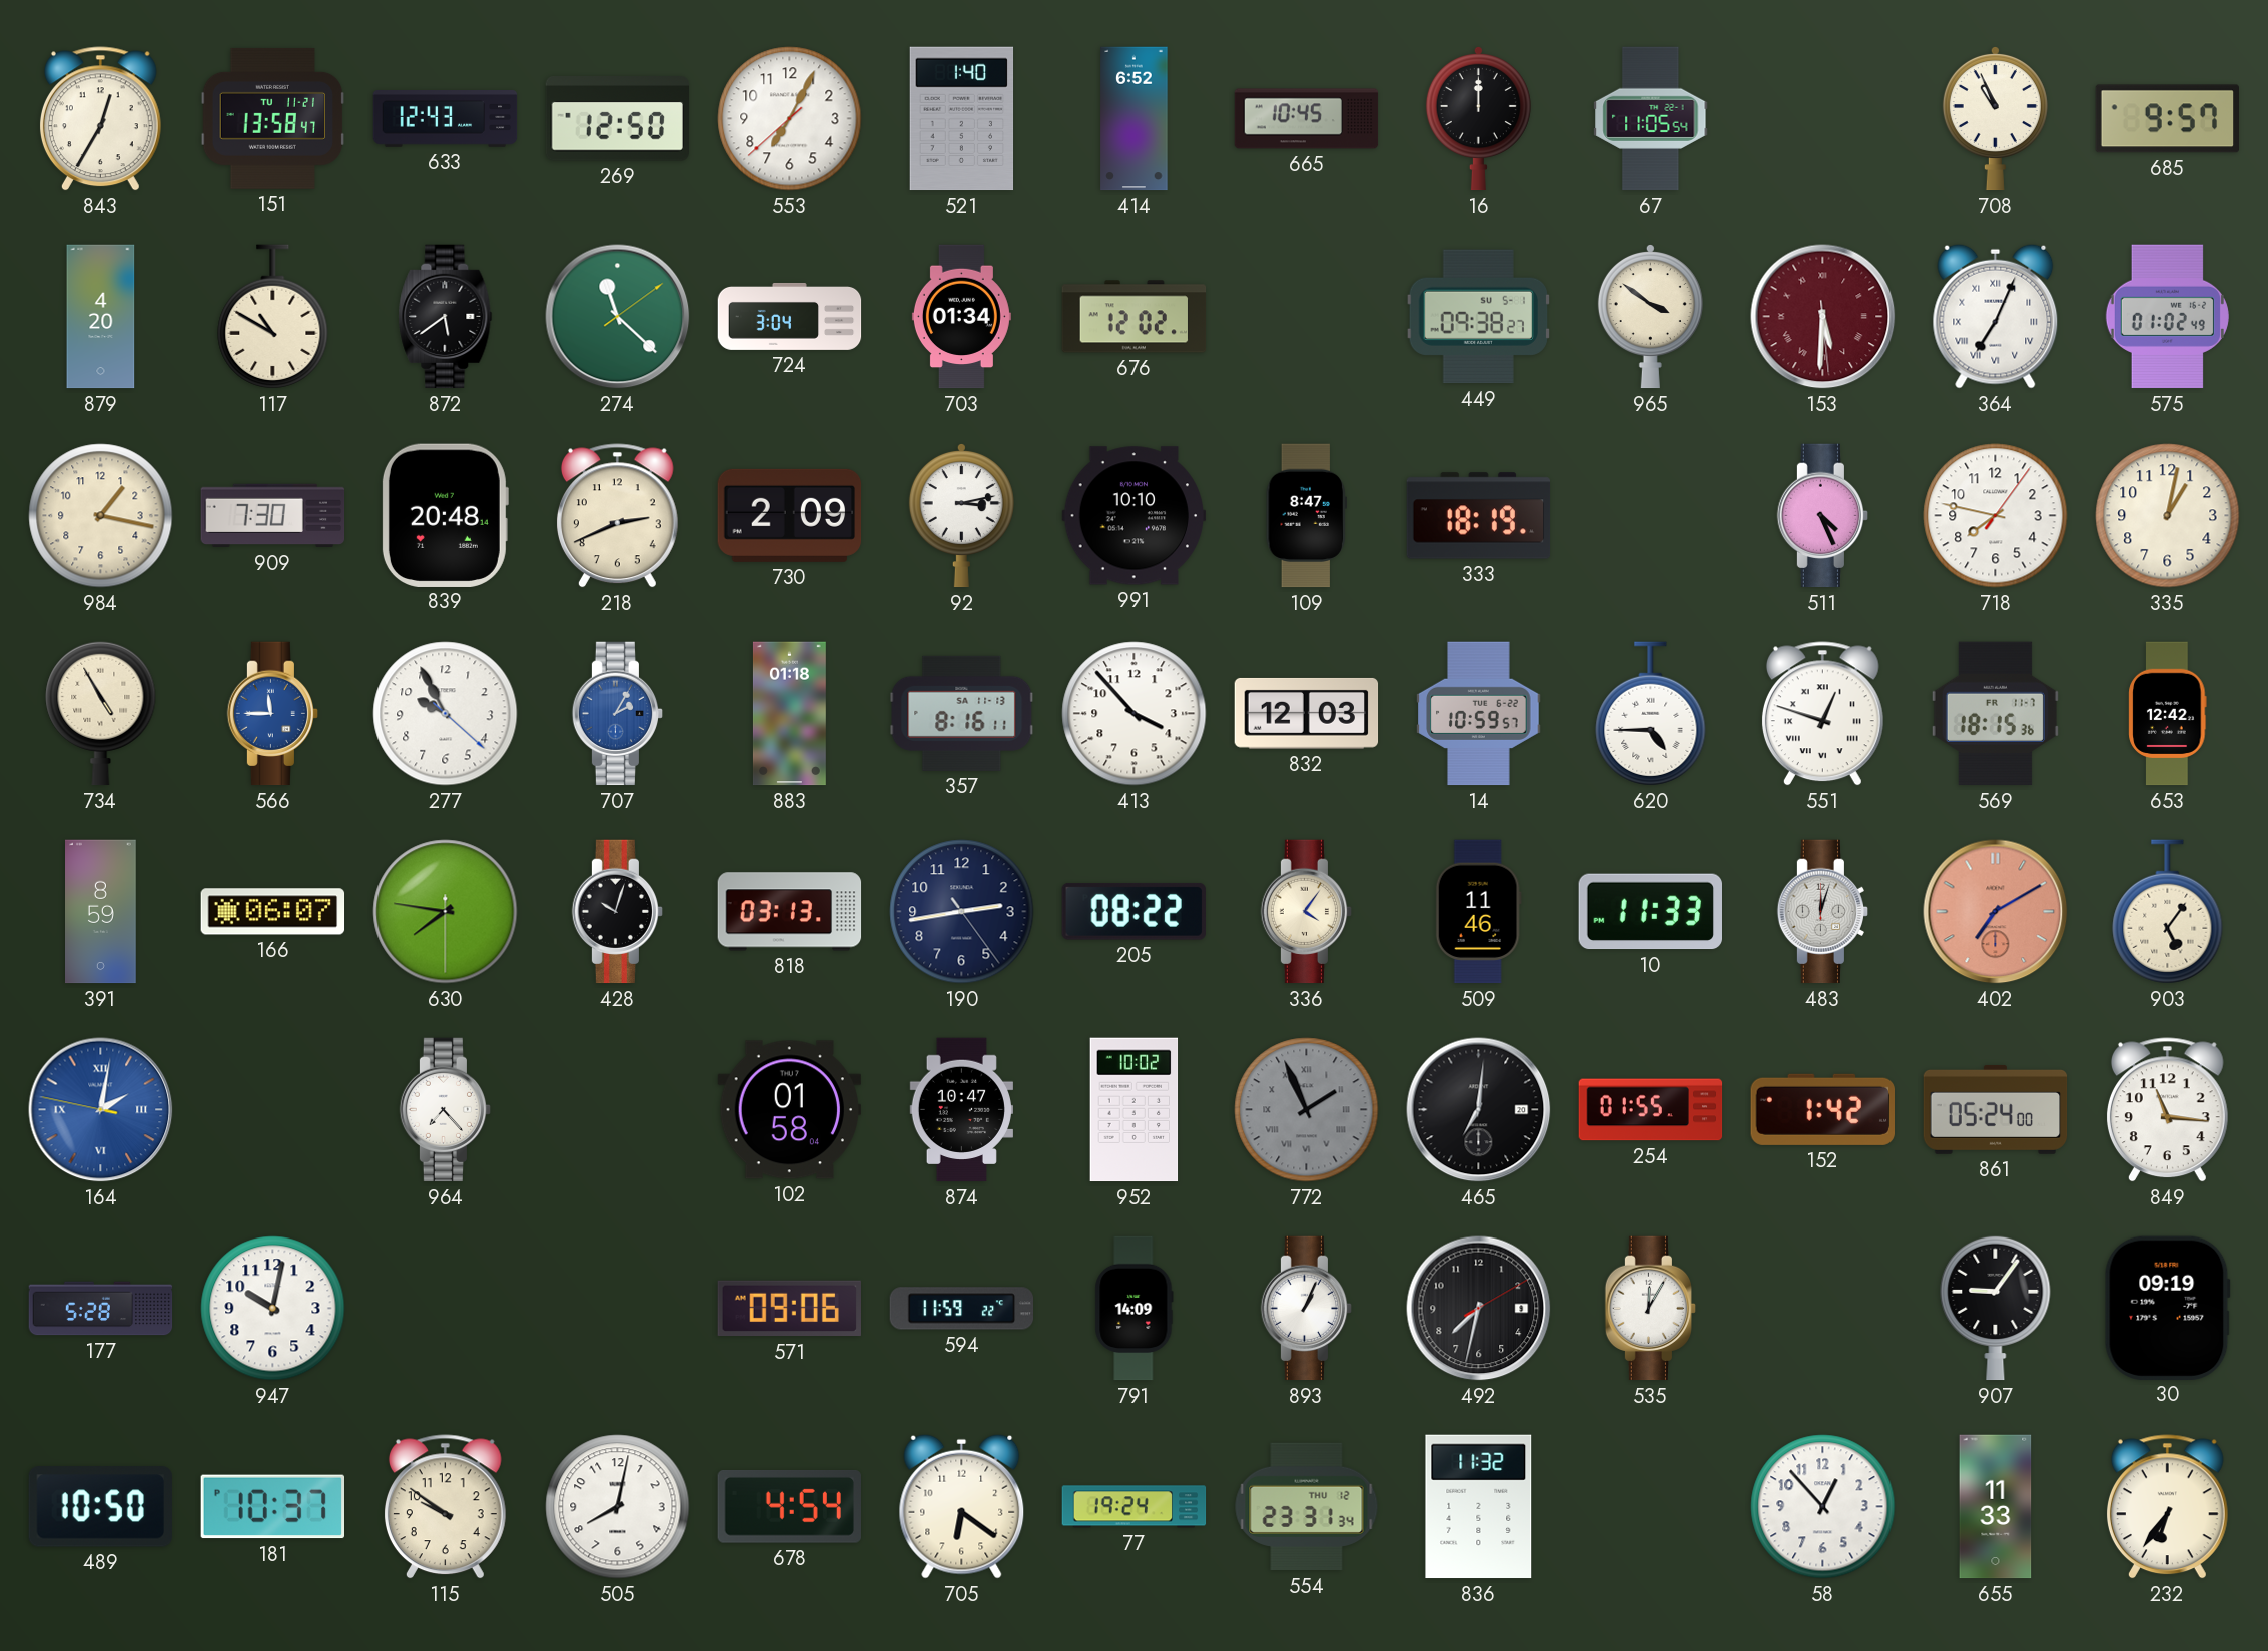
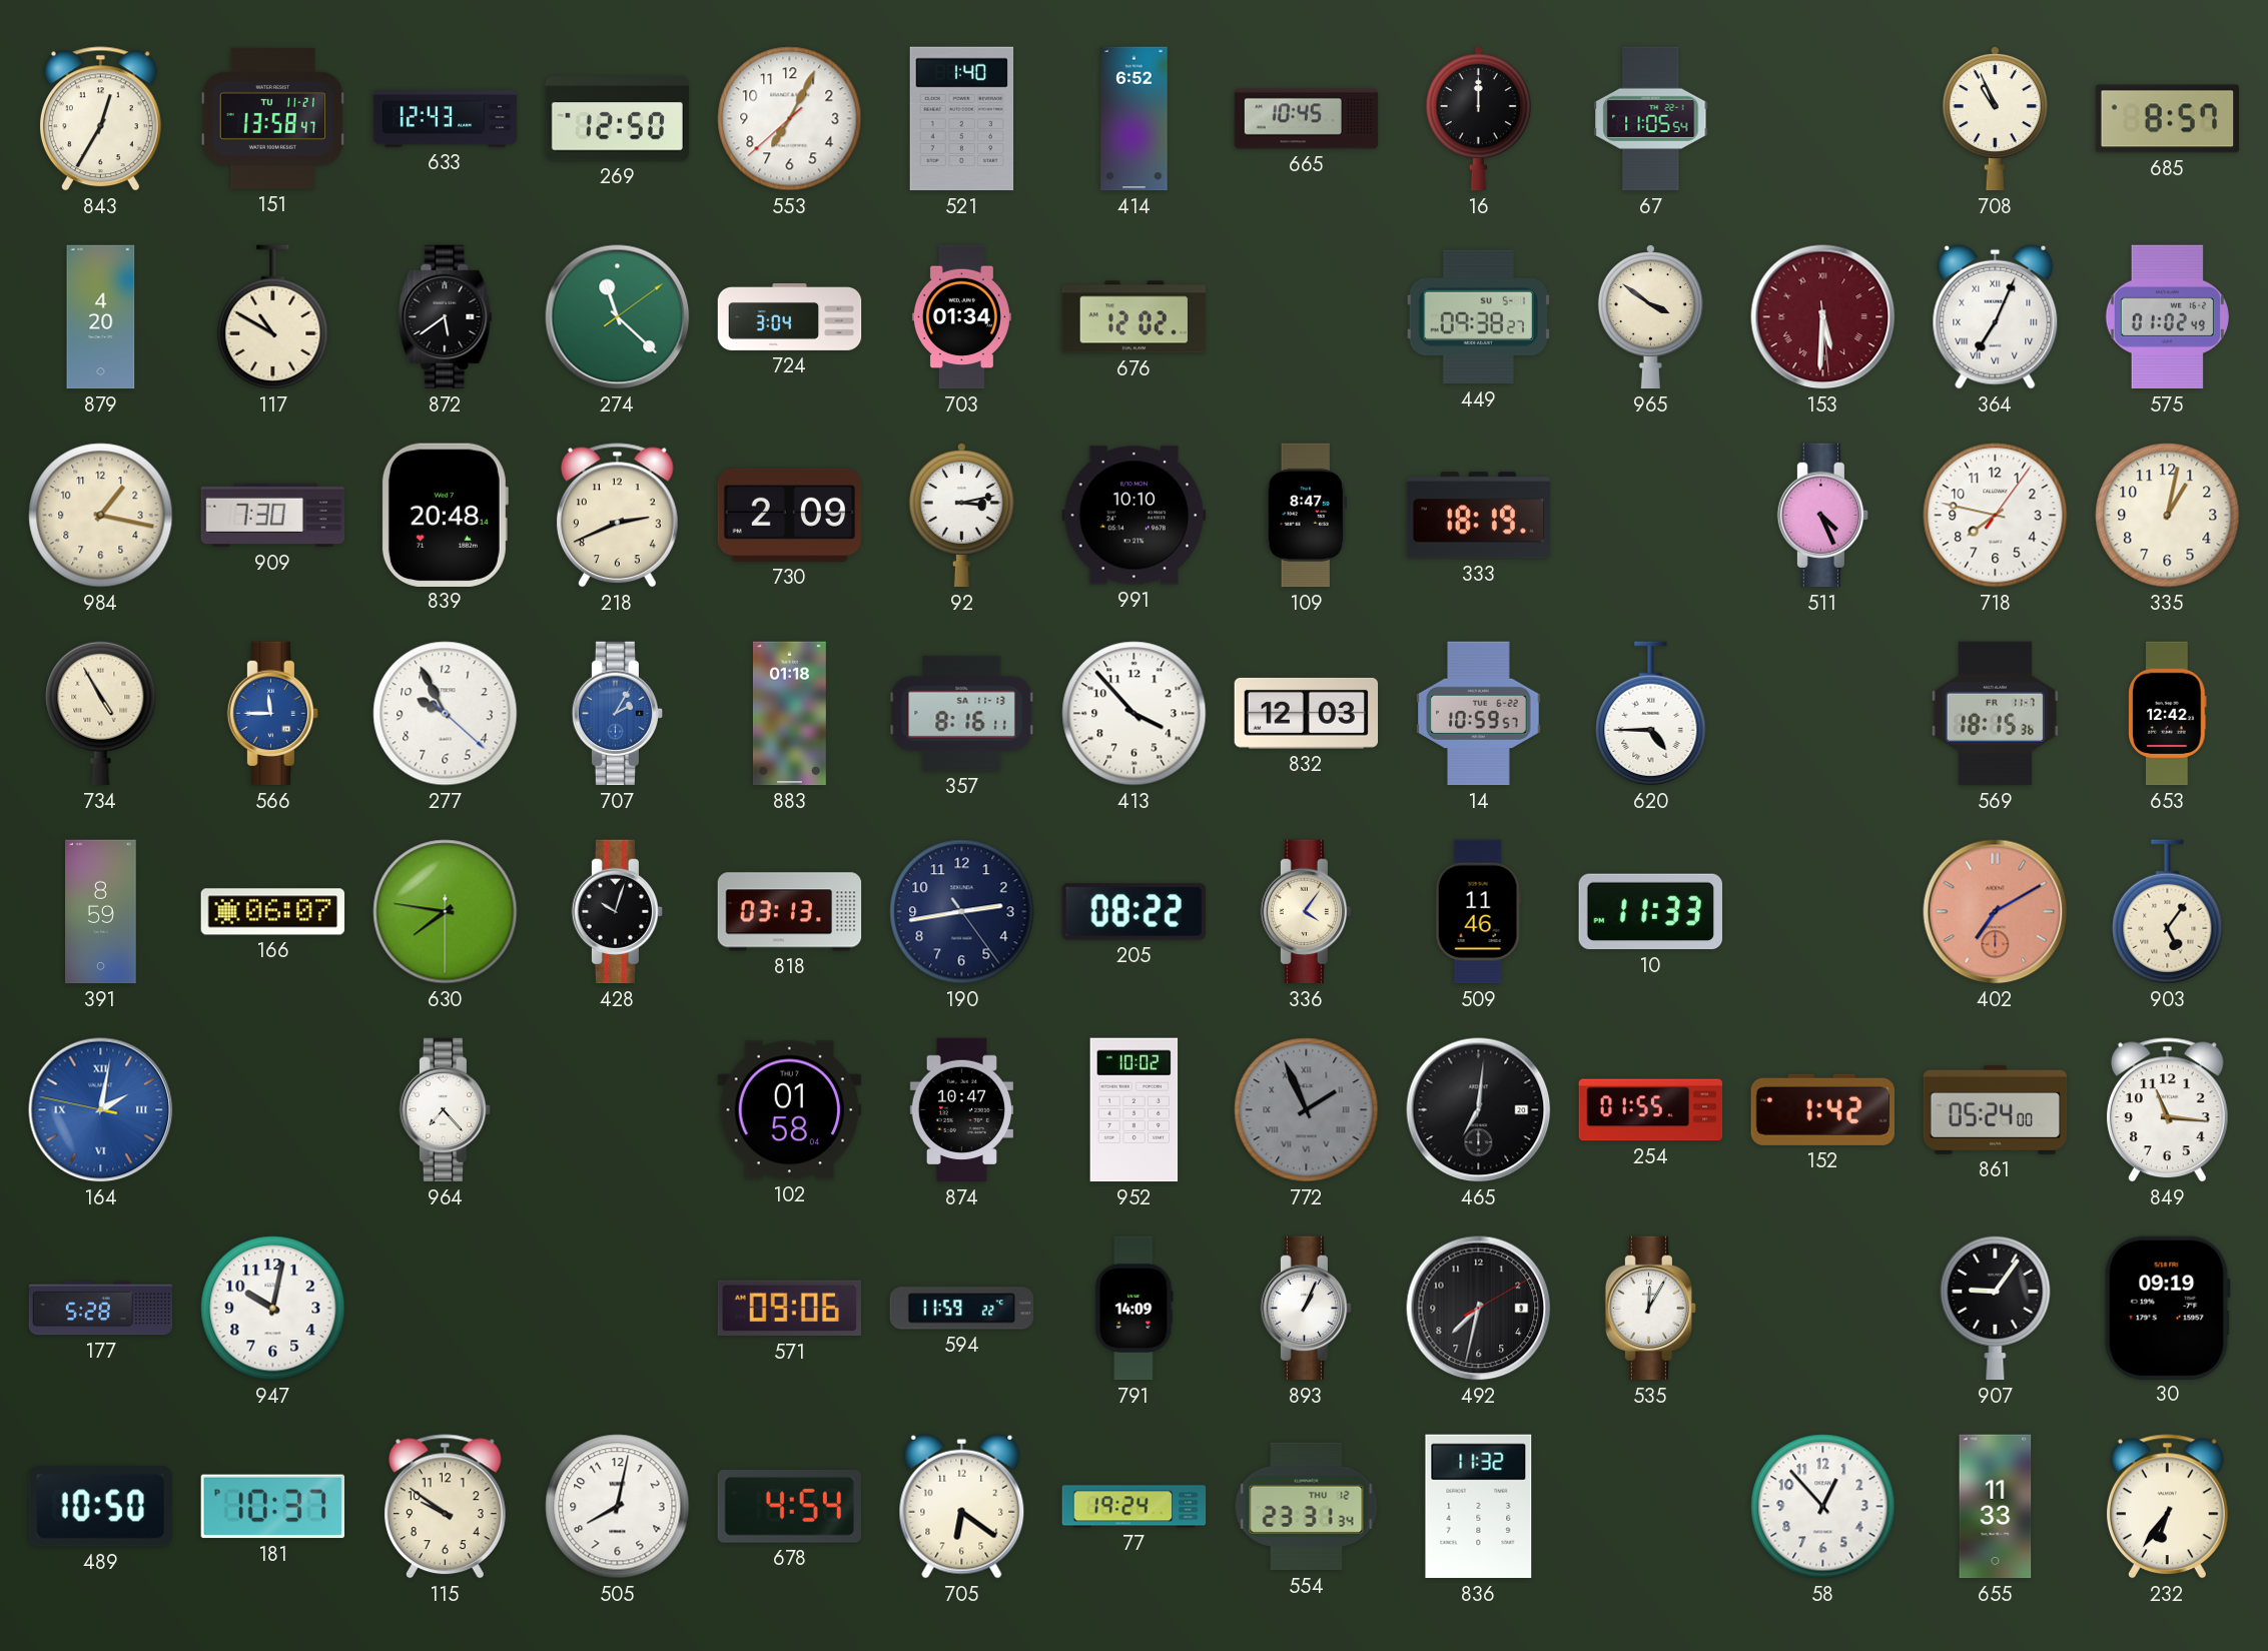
685: 9:57 -> 8:57
551: 12:48 -> none
483: 12:03 -> none
